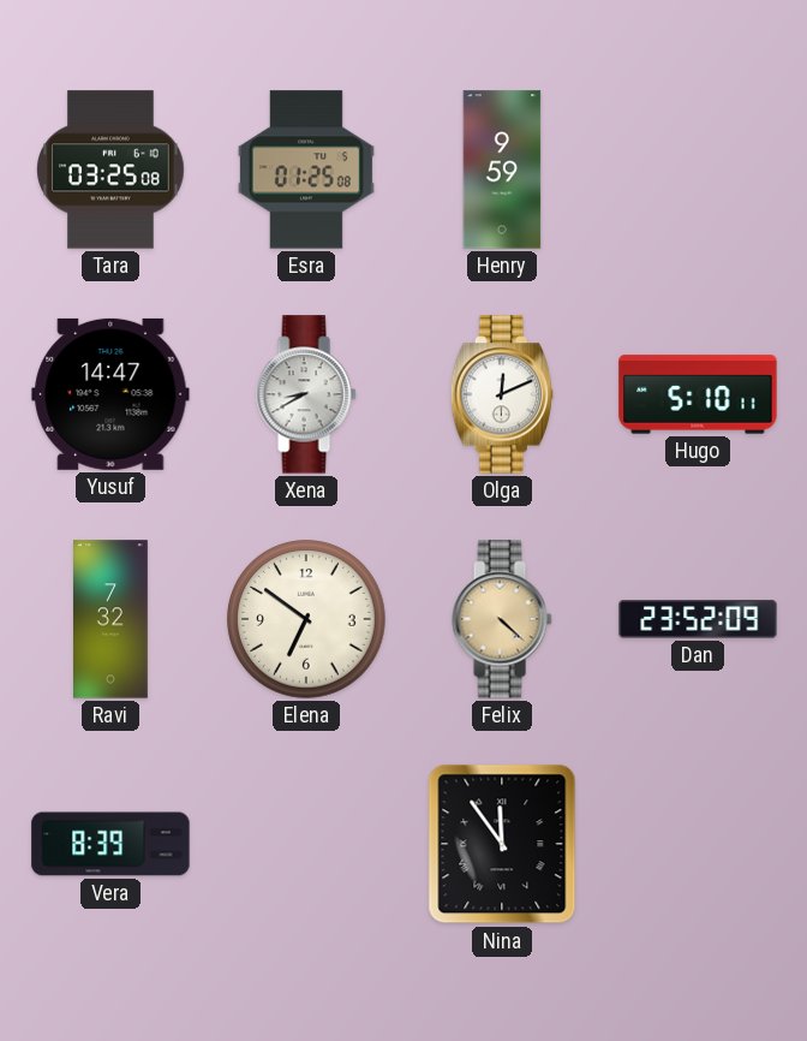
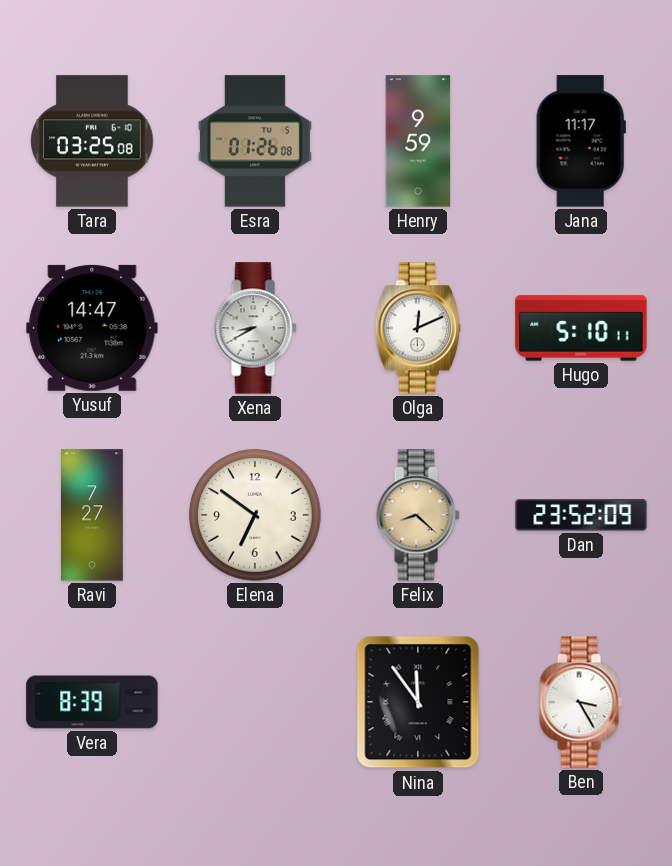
Esra: 01:25 -> 01:26
Jana: none -> 11:17
Ravi: 7:32 -> 7:27
Felix: 4:22 -> 8:22
Ben: none -> 3:25
